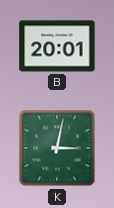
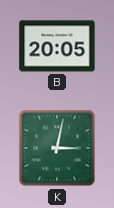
B: 20:01 -> 20:05
